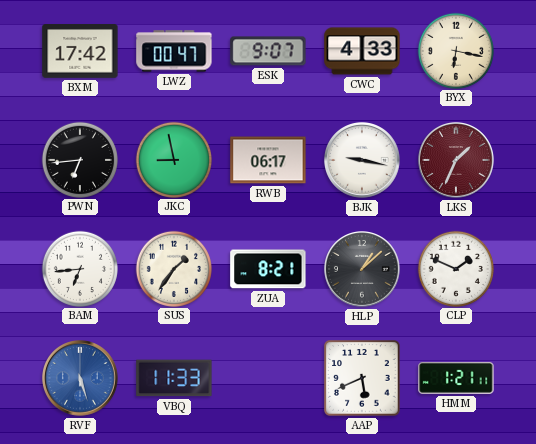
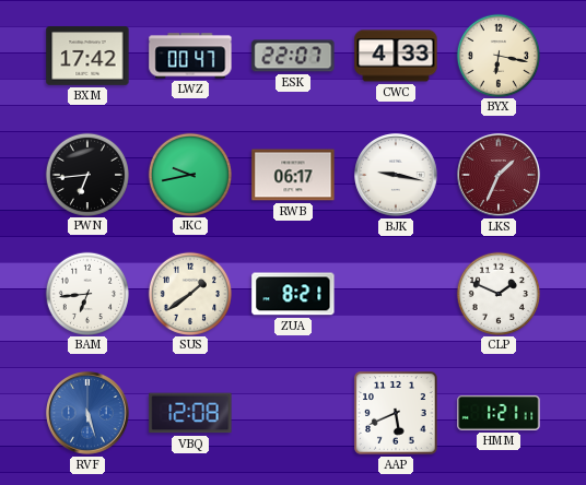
ESK: 9:07 -> 22:07
JKC: 8:58 -> 9:43
SUS: 1:36 -> 1:39
HLP: 1:08 -> none
VBQ: 11:33 -> 12:08
